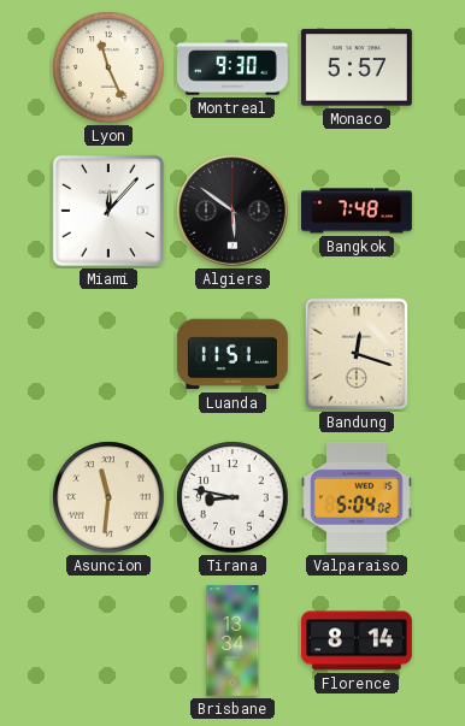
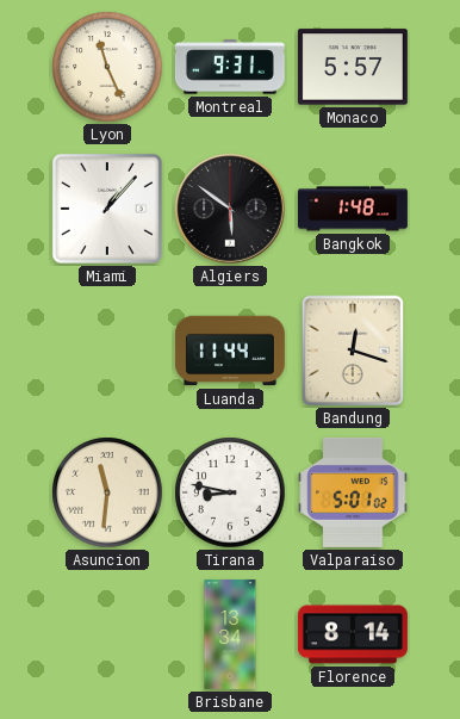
Montreal: 9:30 -> 9:31
Miami: 12:07 -> 1:07
Bangkok: 7:48 -> 1:48
Luanda: 11:51 -> 11:44
Valparaiso: 5:04 -> 5:01
